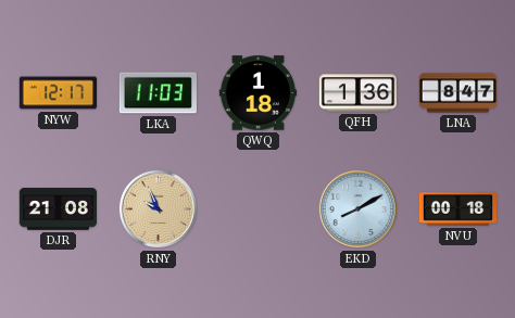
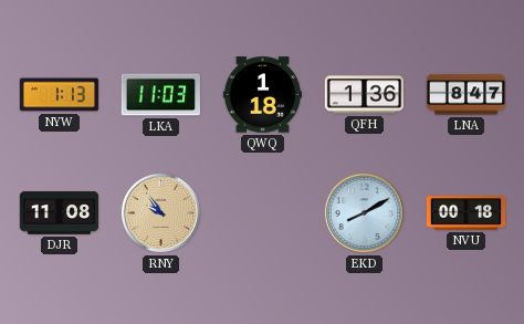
NYW: 12:17 -> 1:13
DJR: 21:08 -> 11:08
RNY: 9:56 -> 9:54
